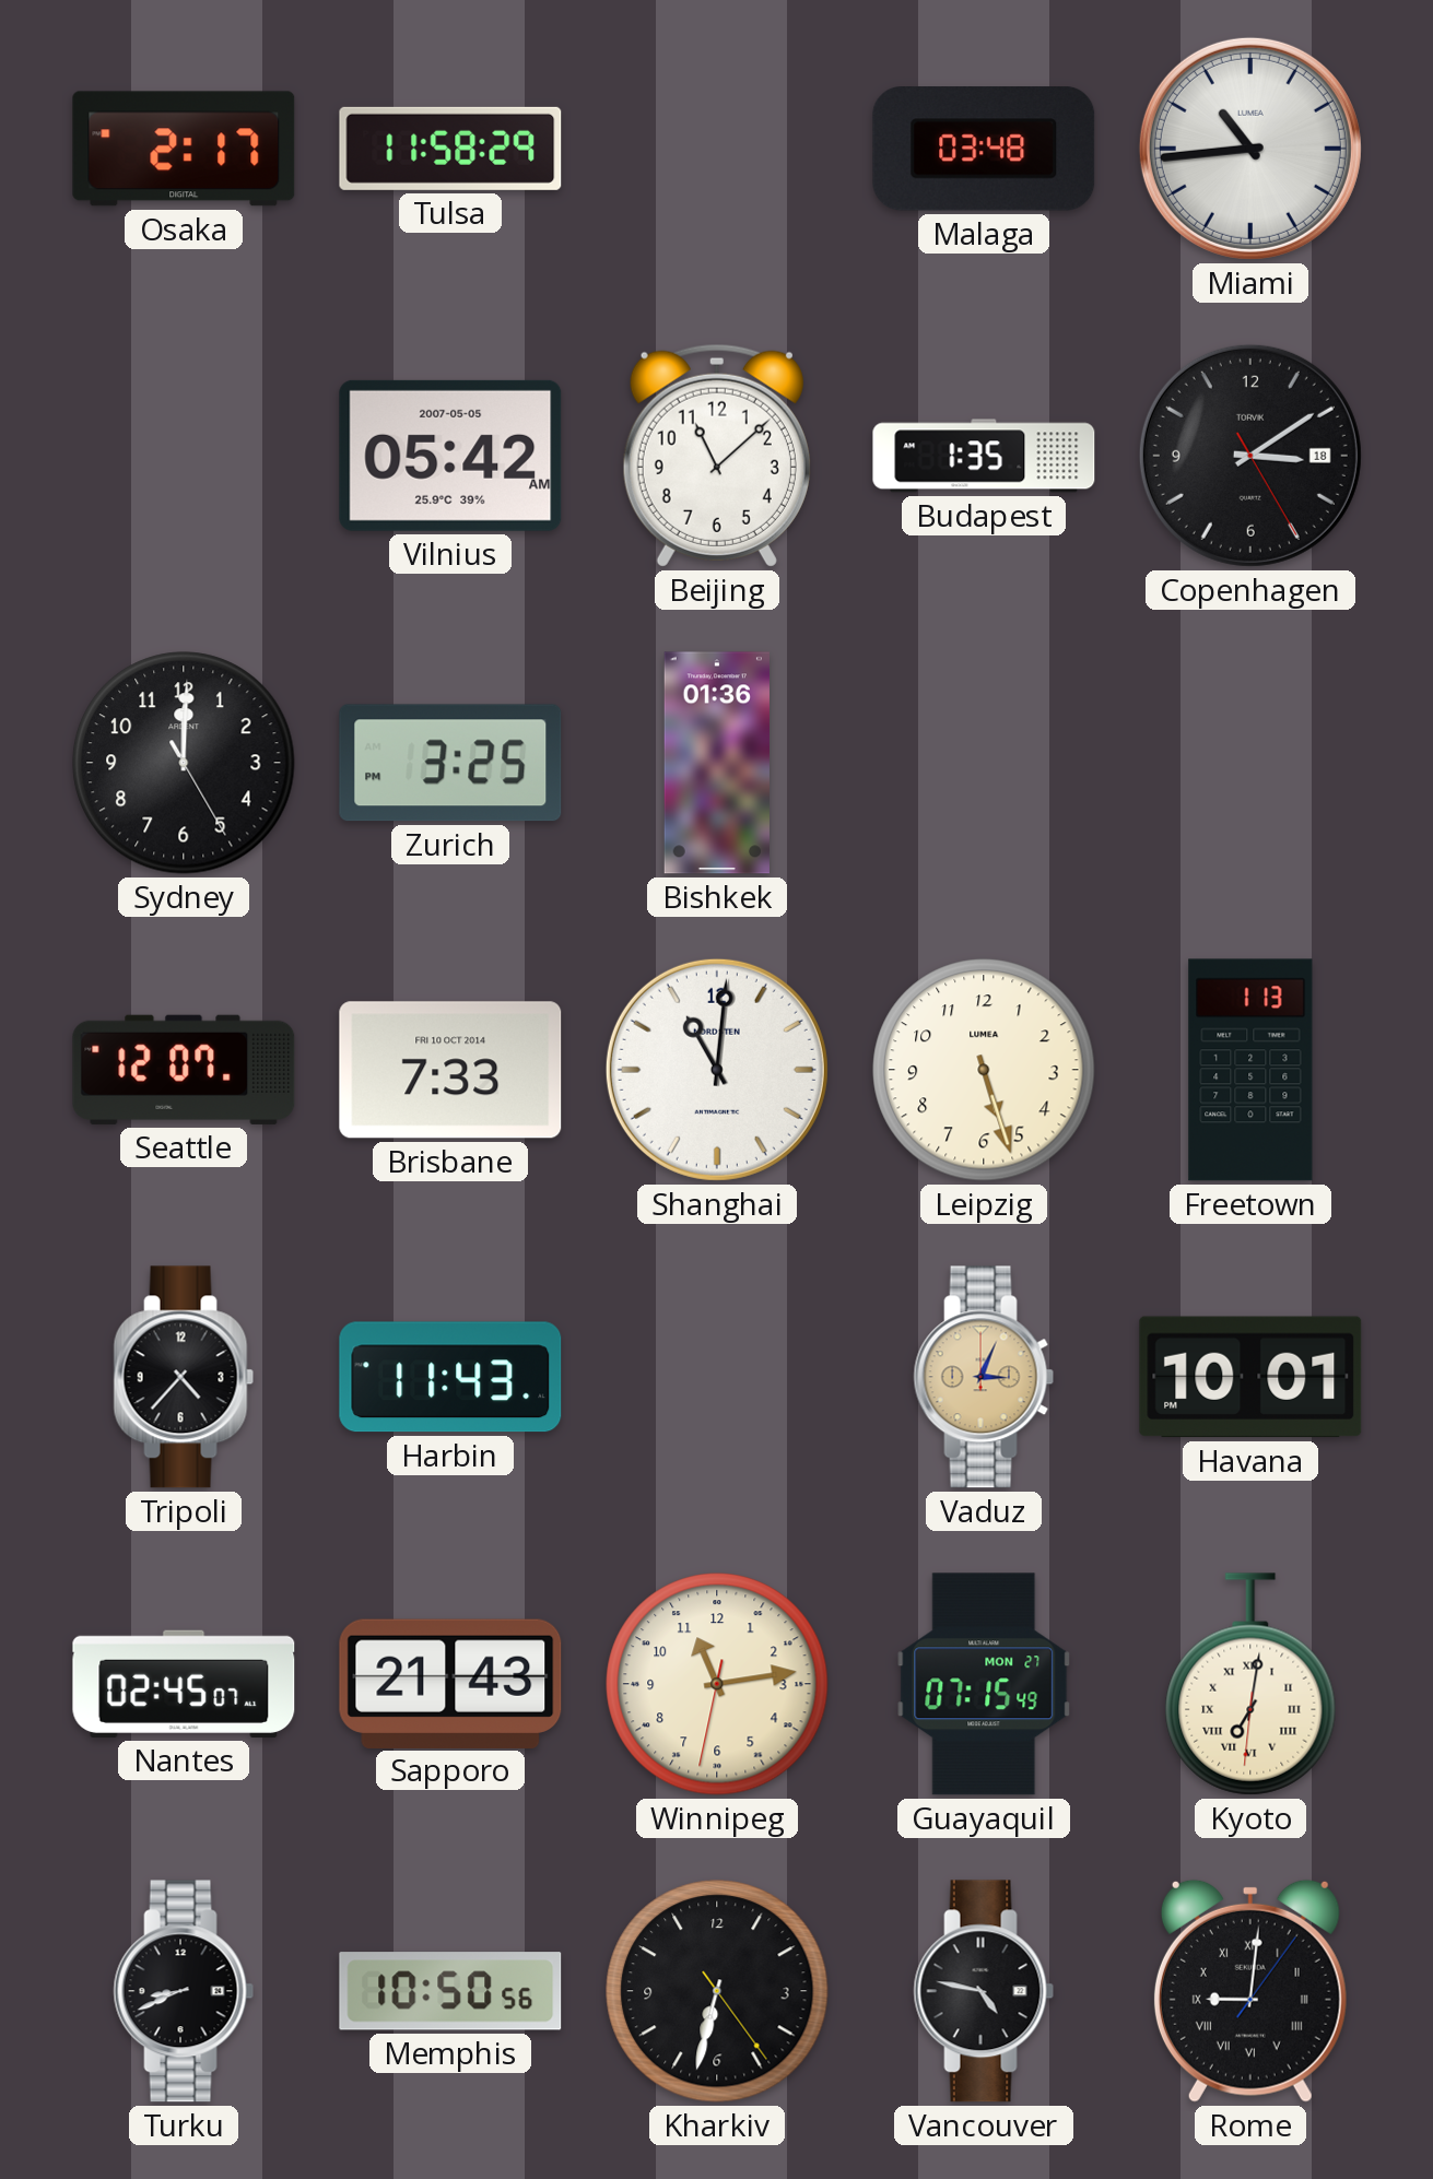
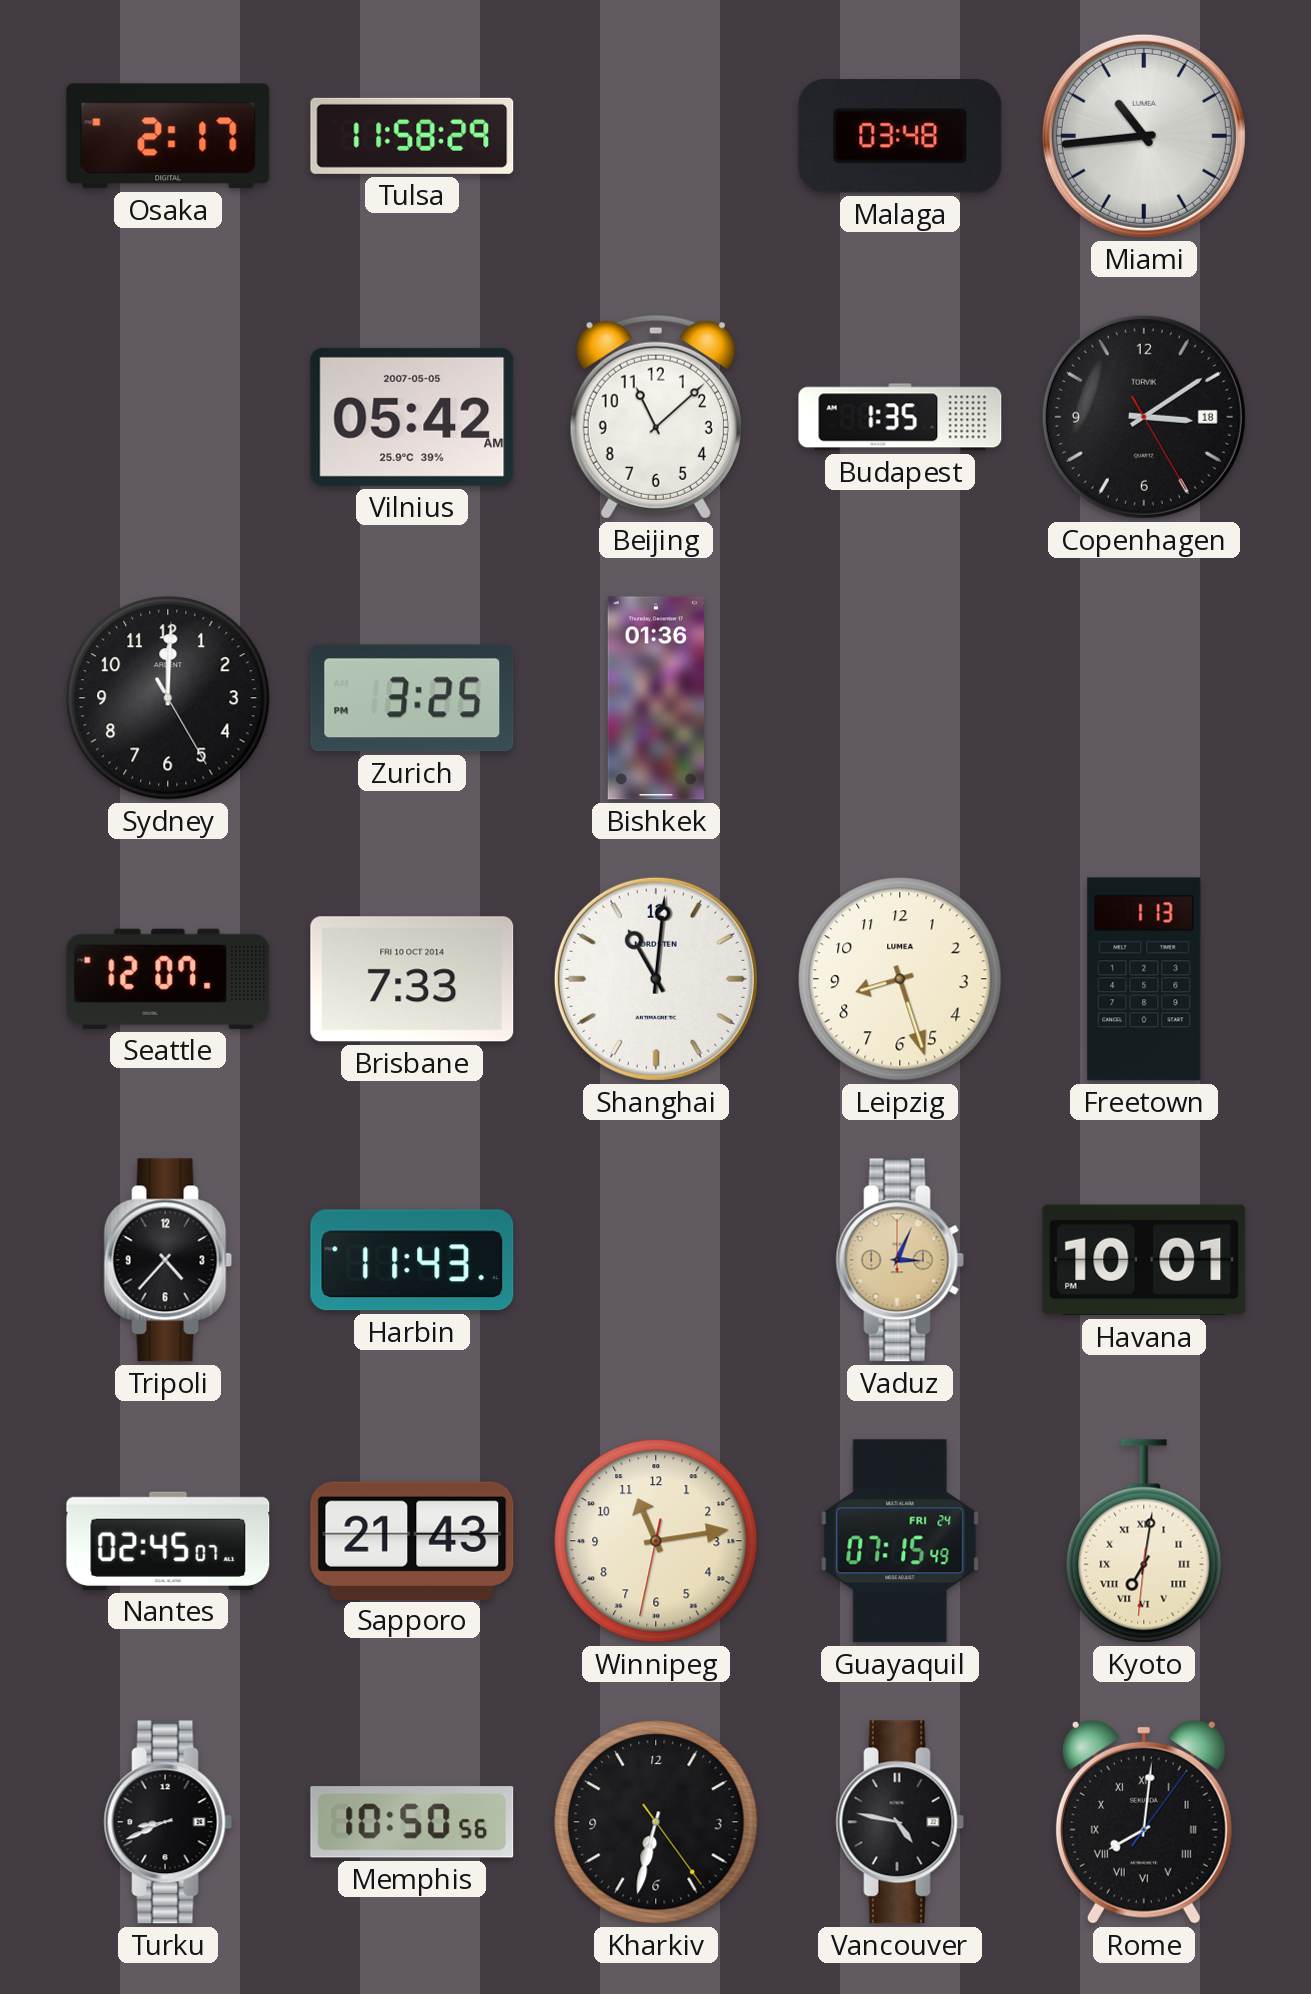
Leipzig: 5:27 -> 8:27
Guayaquil date: MON 27 -> FRI 24
Rome: 9:01 -> 8:01
